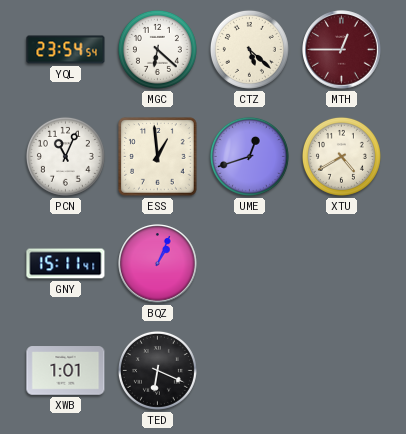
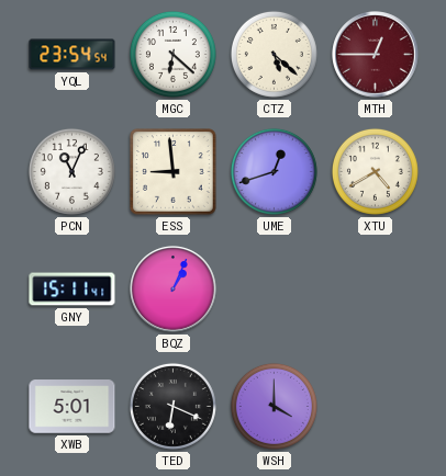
ESS: 12:59 -> 8:59
XWB: 1:01 -> 5:01
WSH: none -> 4:00
